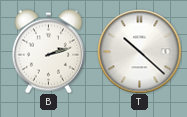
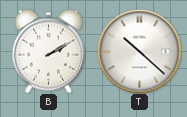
B: 2:12 -> 2:10
